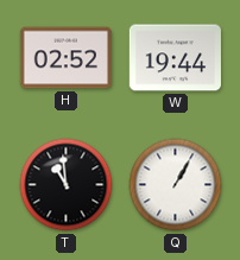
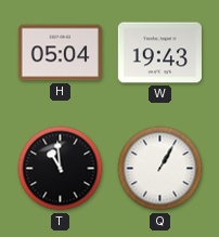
H: 02:52 -> 05:04
W: 19:44 -> 19:43
